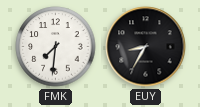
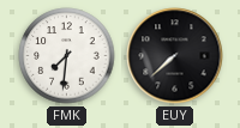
EUY: 8:35 -> 7:38
